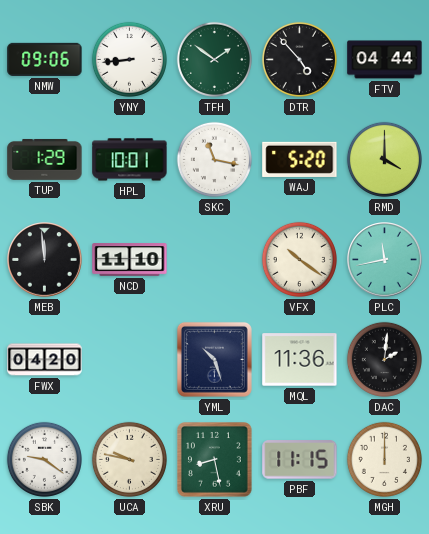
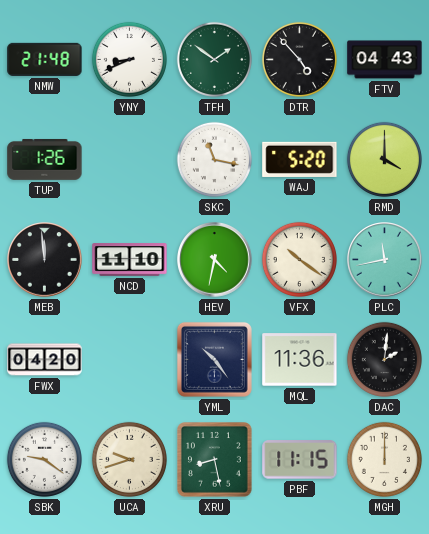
NMW: 09:06 -> 21:48
YNY: 8:44 -> 8:41
FTV: 04:44 -> 04:43
TUP: 1:29 -> 1:26
HPL: 10:01 -> none
HEV: none -> 4:32
YML: 10:27 -> 10:24
UCA: 9:47 -> 9:42
